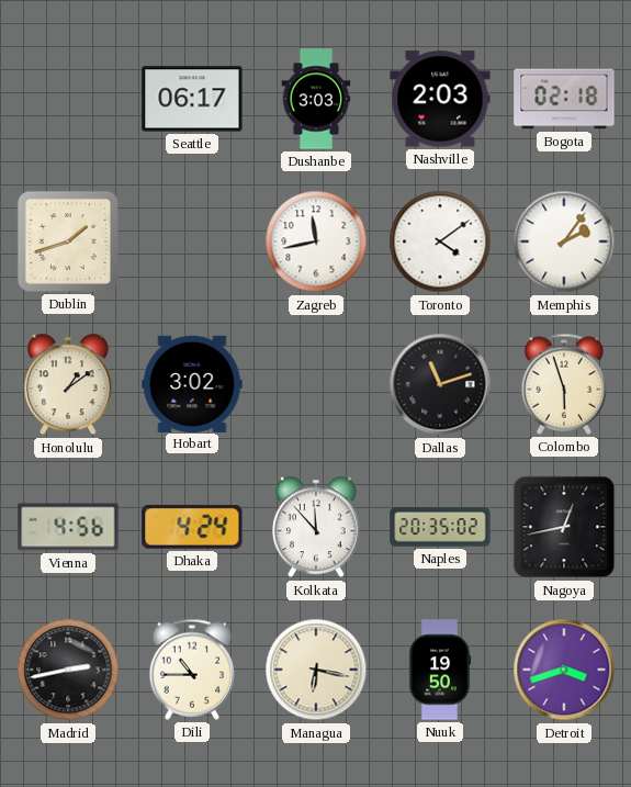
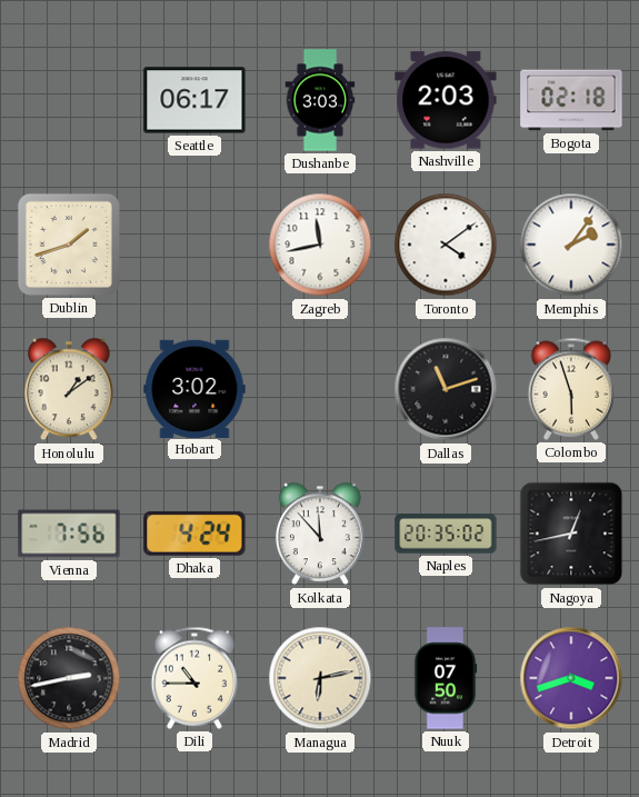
Vienna: 4:56 -> 7:56
Managua: 6:17 -> 6:13
Nuuk: 19:50 -> 07:50
